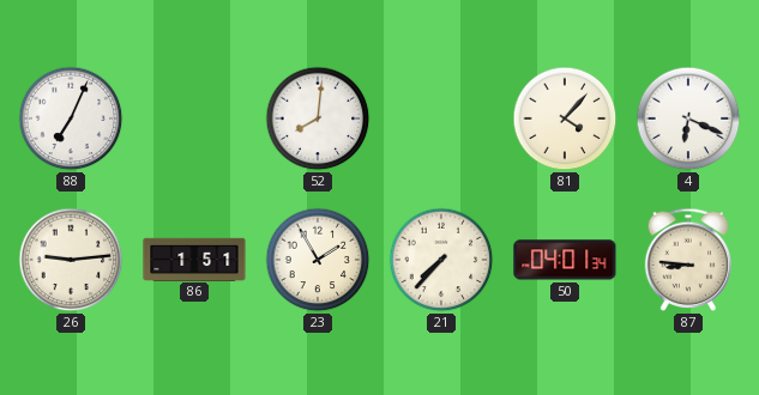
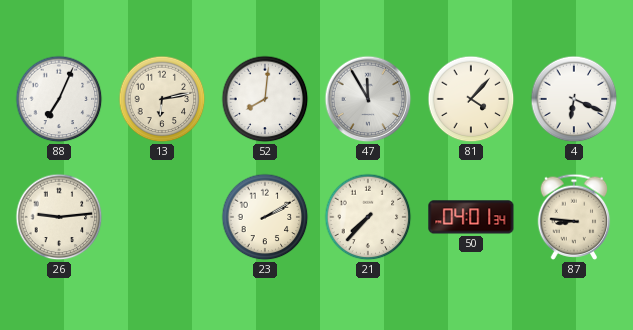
13: none -> 6:13
47: none -> 11:55
86: 1:51 -> none
23: 1:55 -> 2:10
